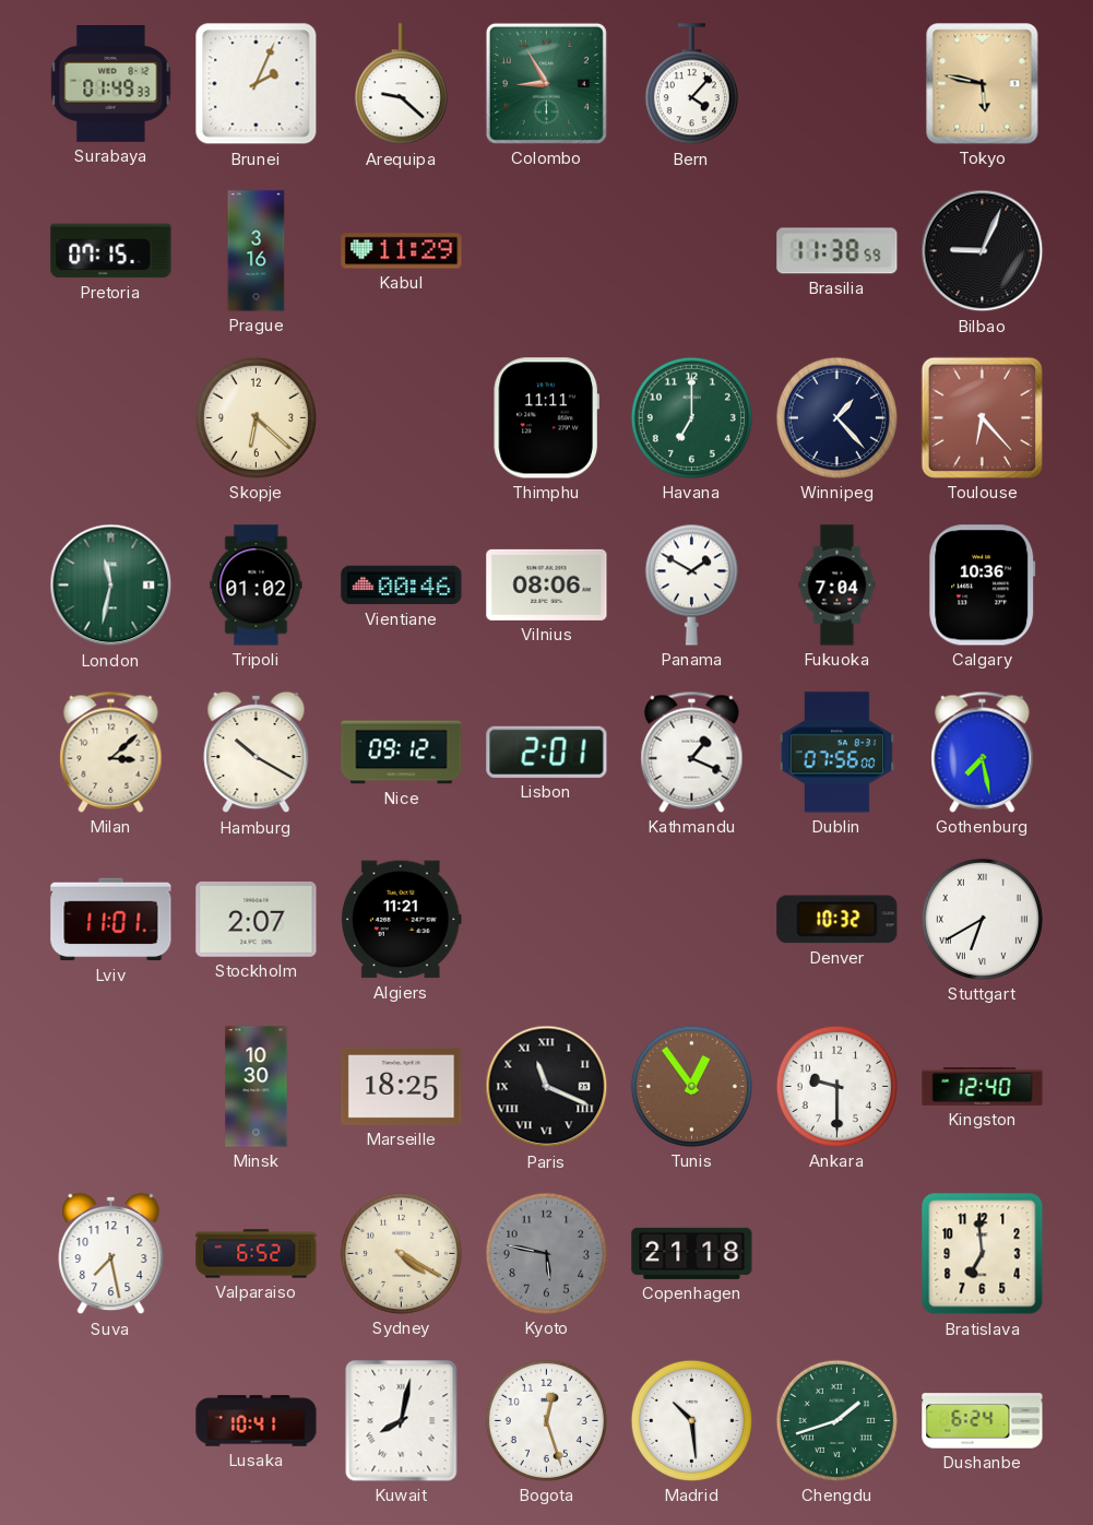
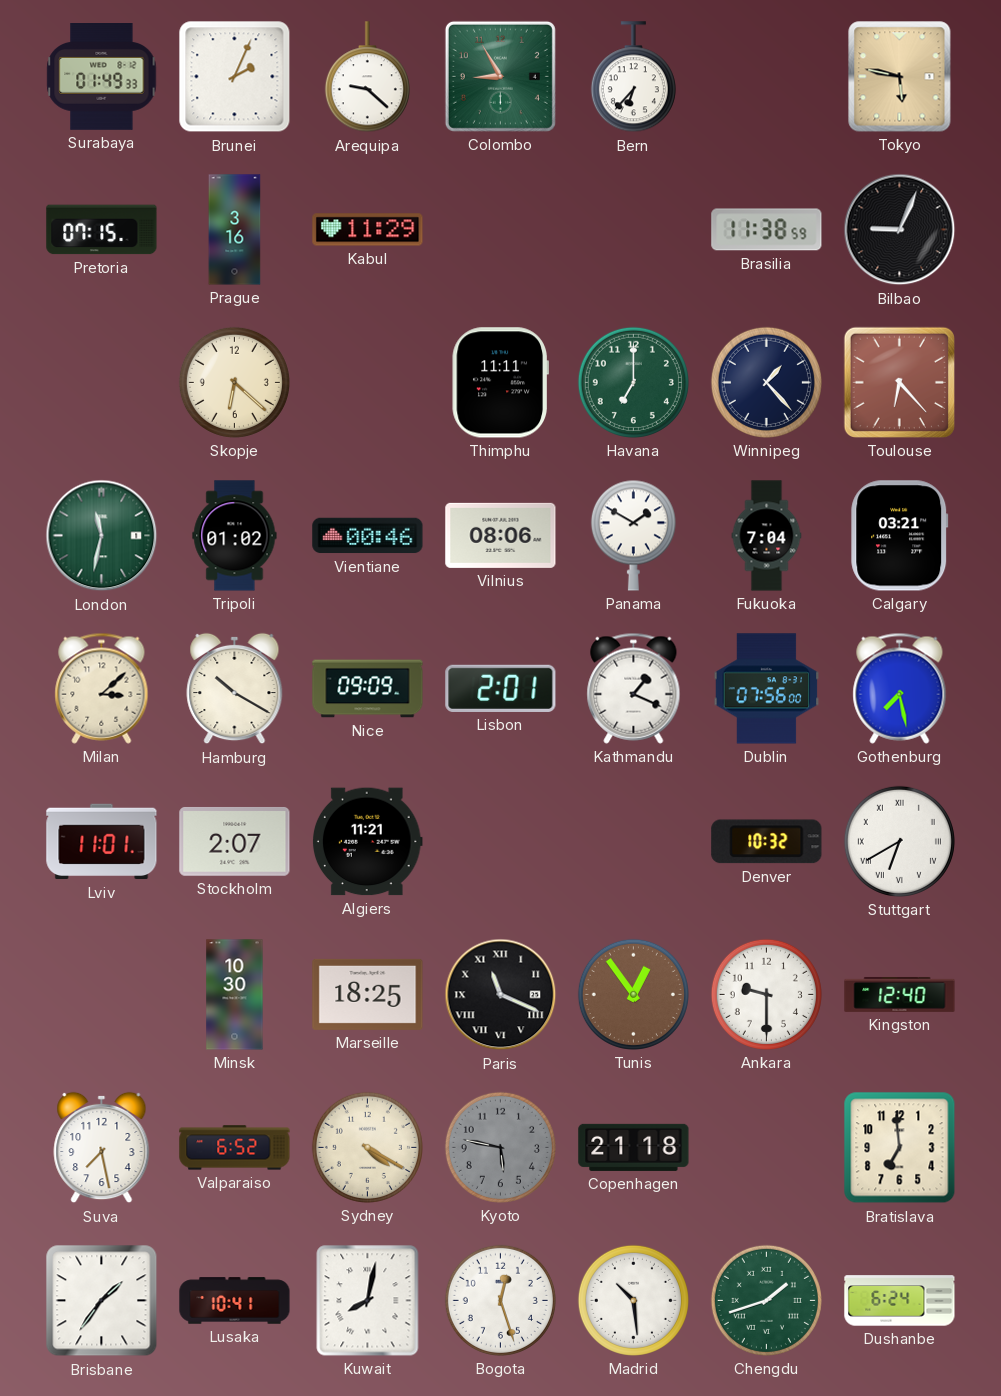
Bern: 4:07 -> 6:37
Calgary: 10:36 -> 03:21
Nice: 09:12 -> 09:09
Brisbane: none -> 1:36
